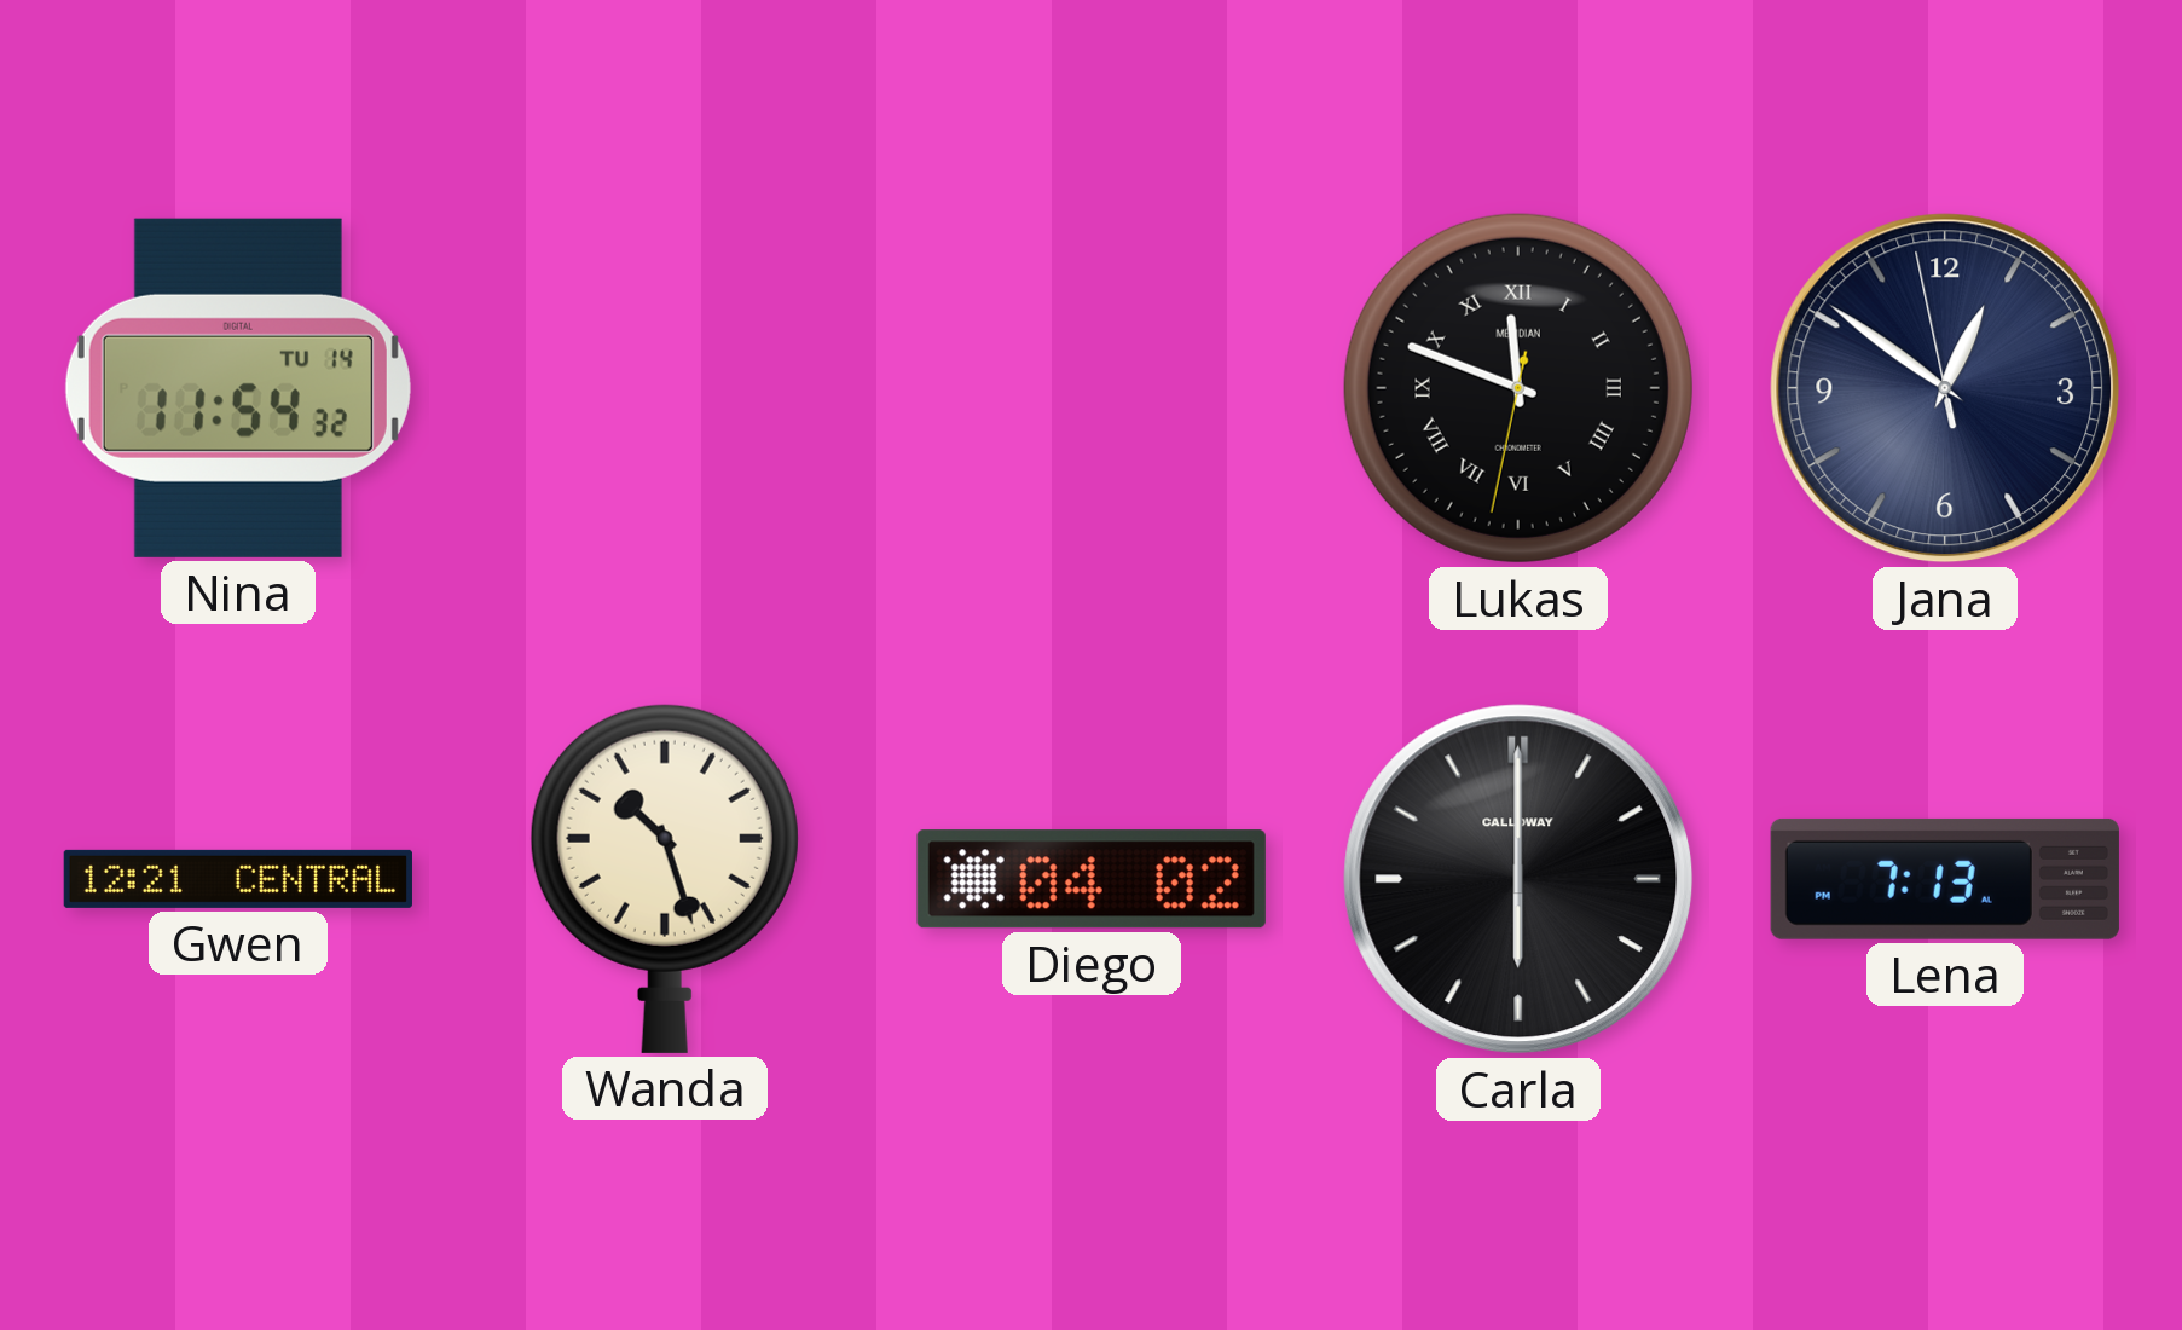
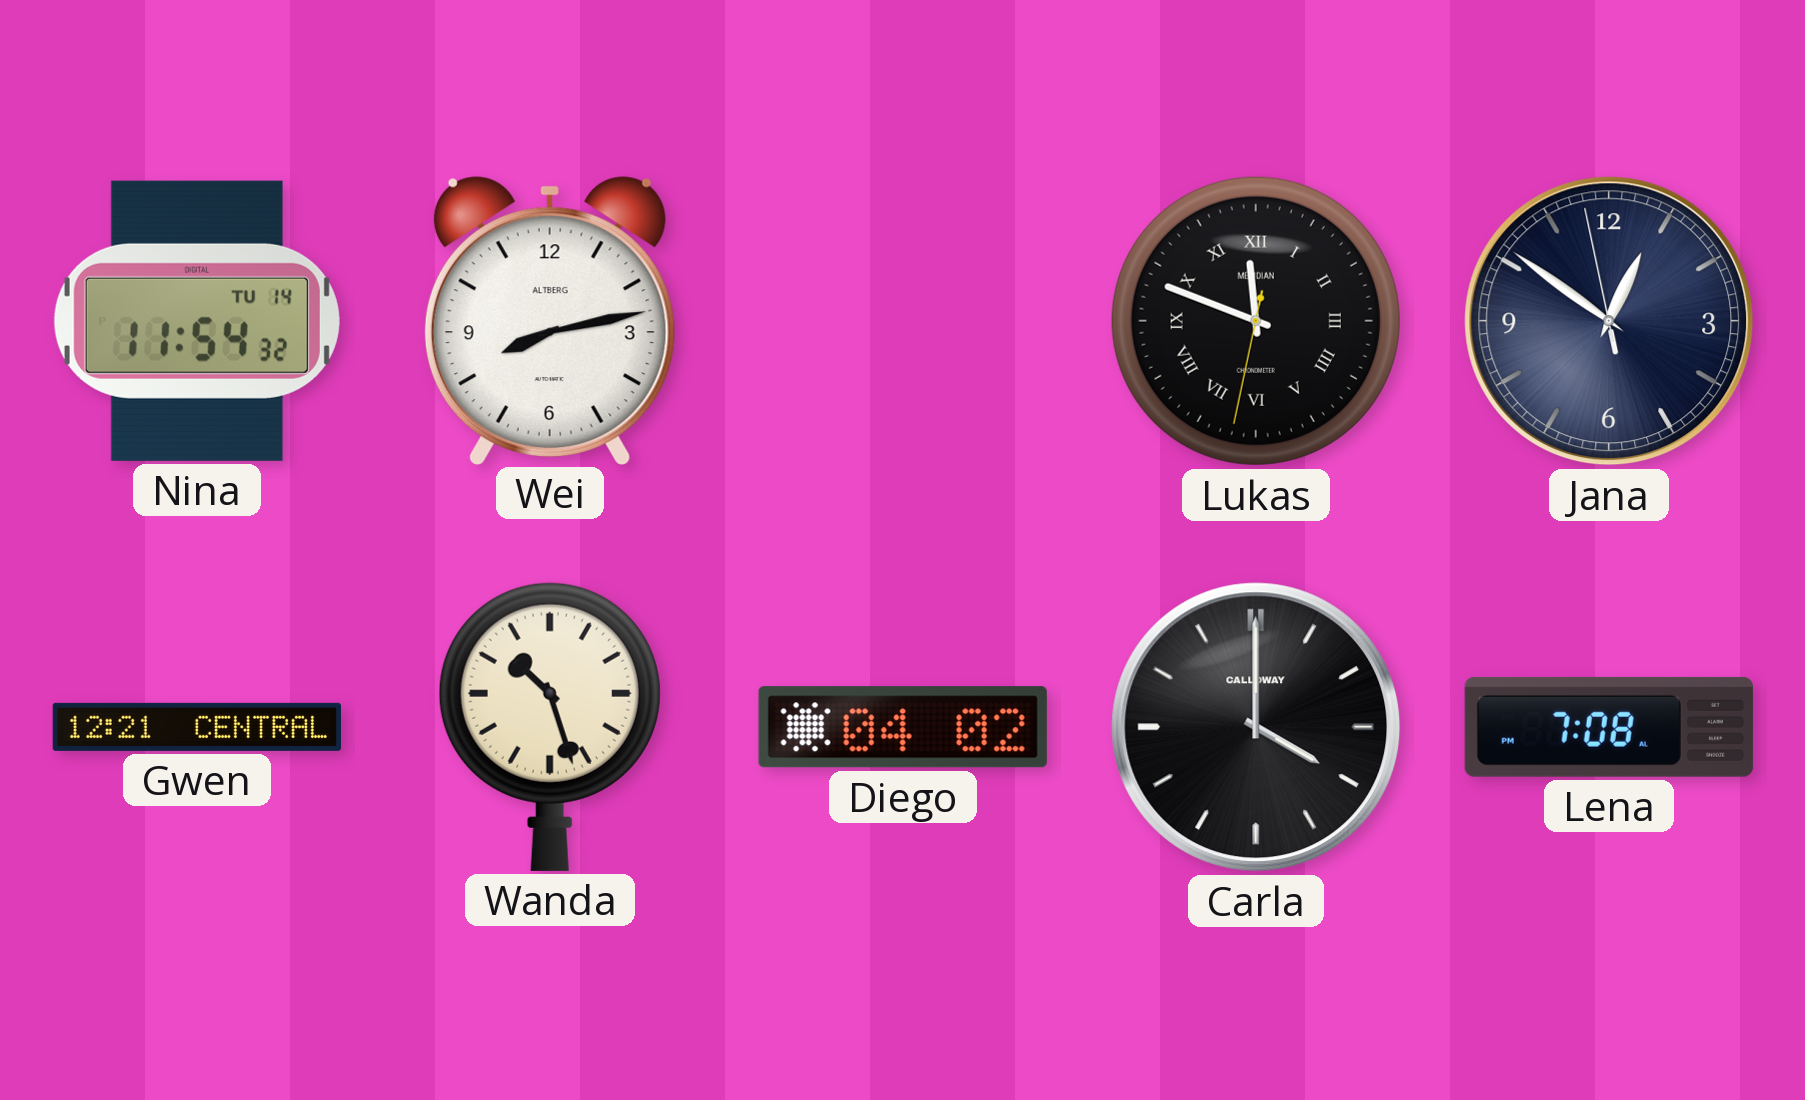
Wei: none -> 8:13
Carla: 6:00 -> 4:00
Lena: 7:13 -> 7:08
